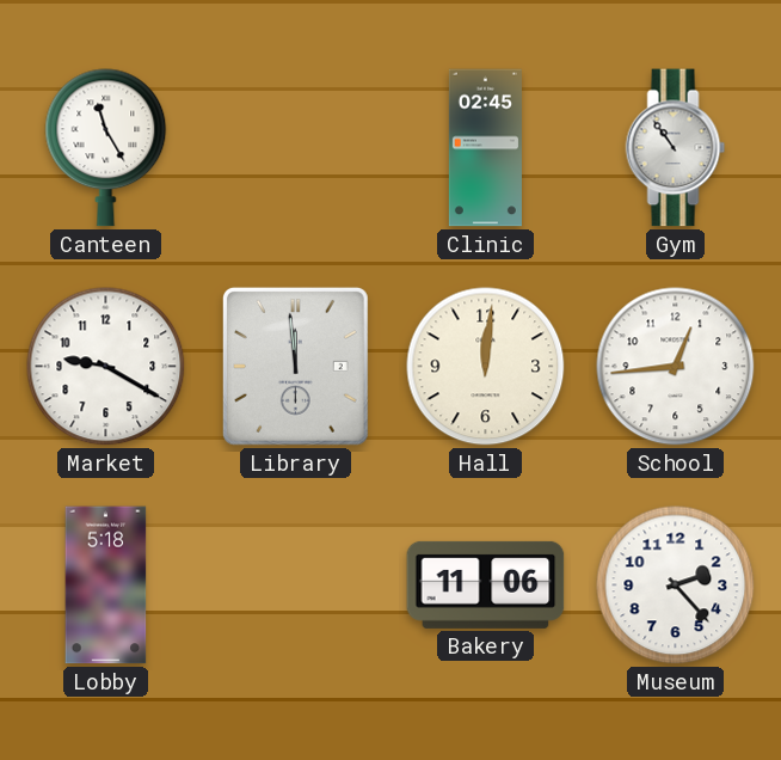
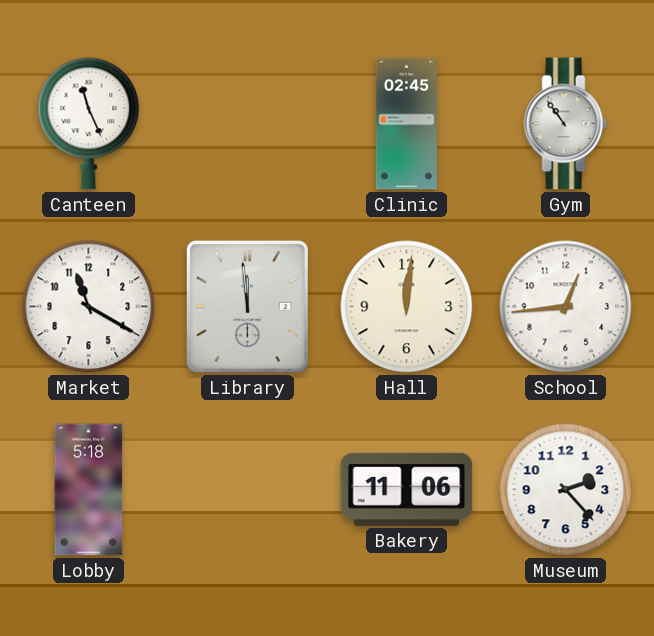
Canteen: 11:25 -> 11:26
Market: 9:20 -> 11:20
